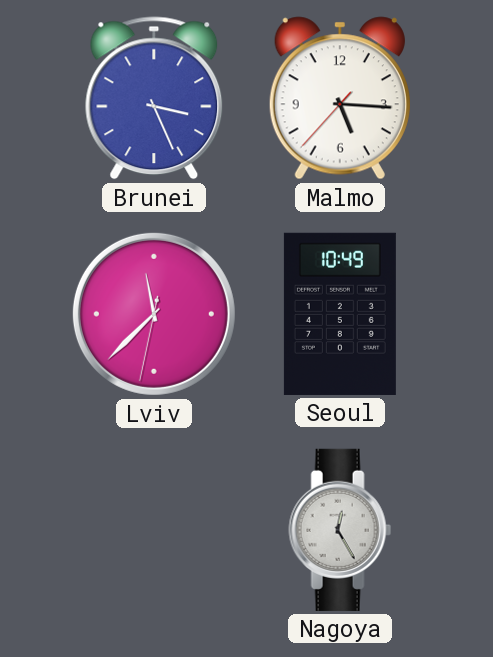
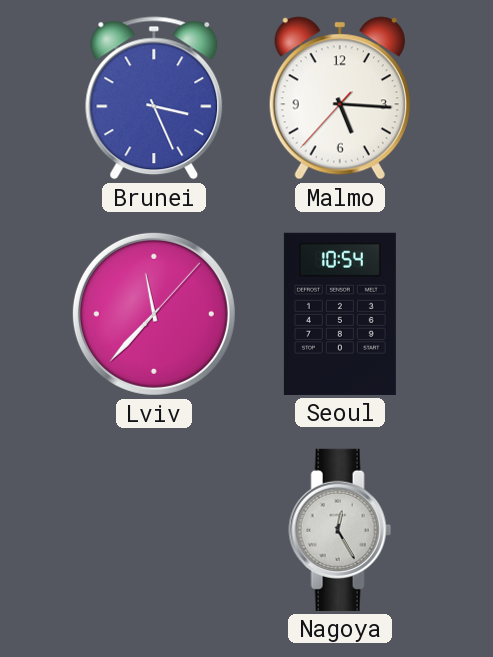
Lviv: 11:37:32 -> 11:37:07
Seoul: 10:49 -> 10:54
